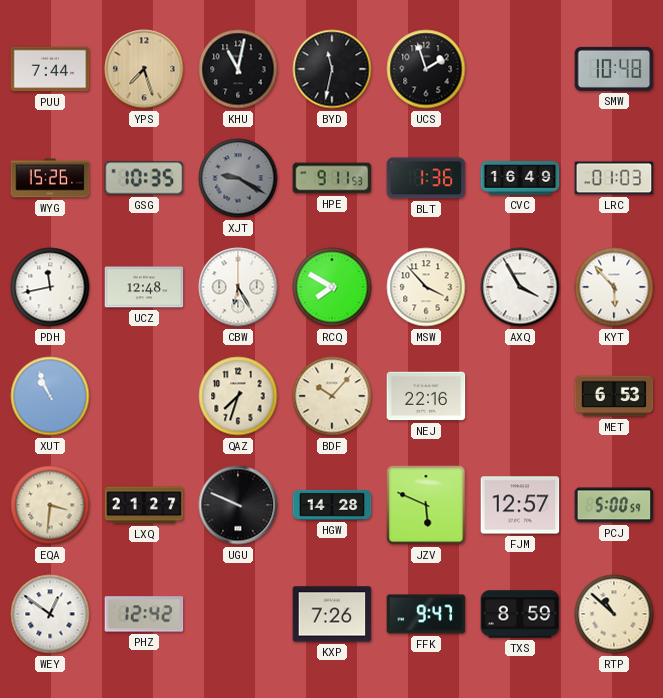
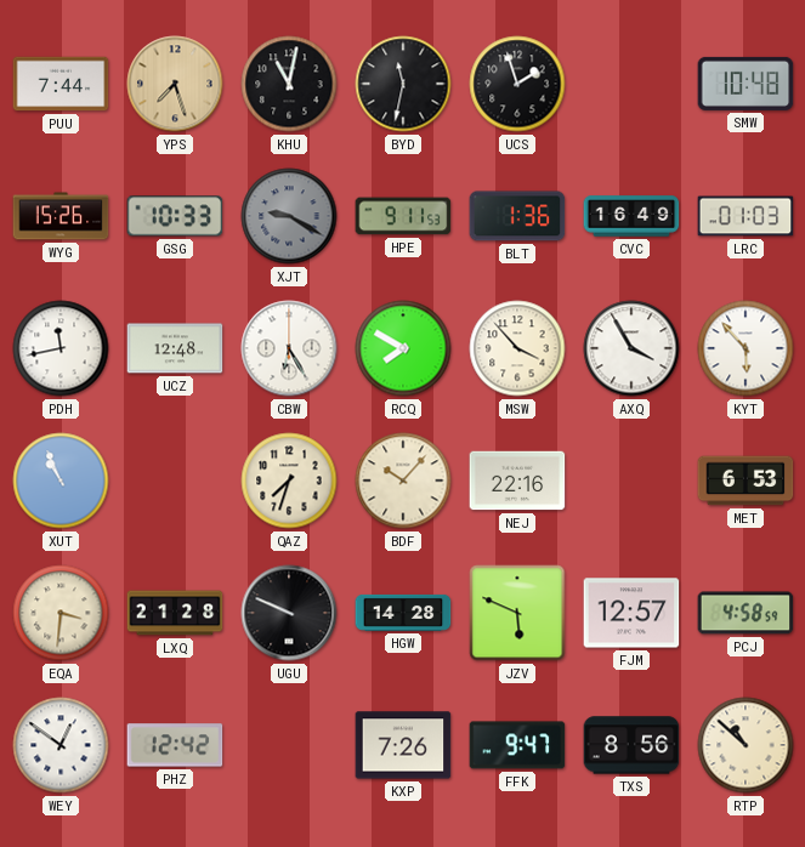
GSG: 10:35 -> 10:33
LXQ: 21:27 -> 21:28
PCJ: 5:00 -> 4:58
TXS: 8:59 -> 8:56
